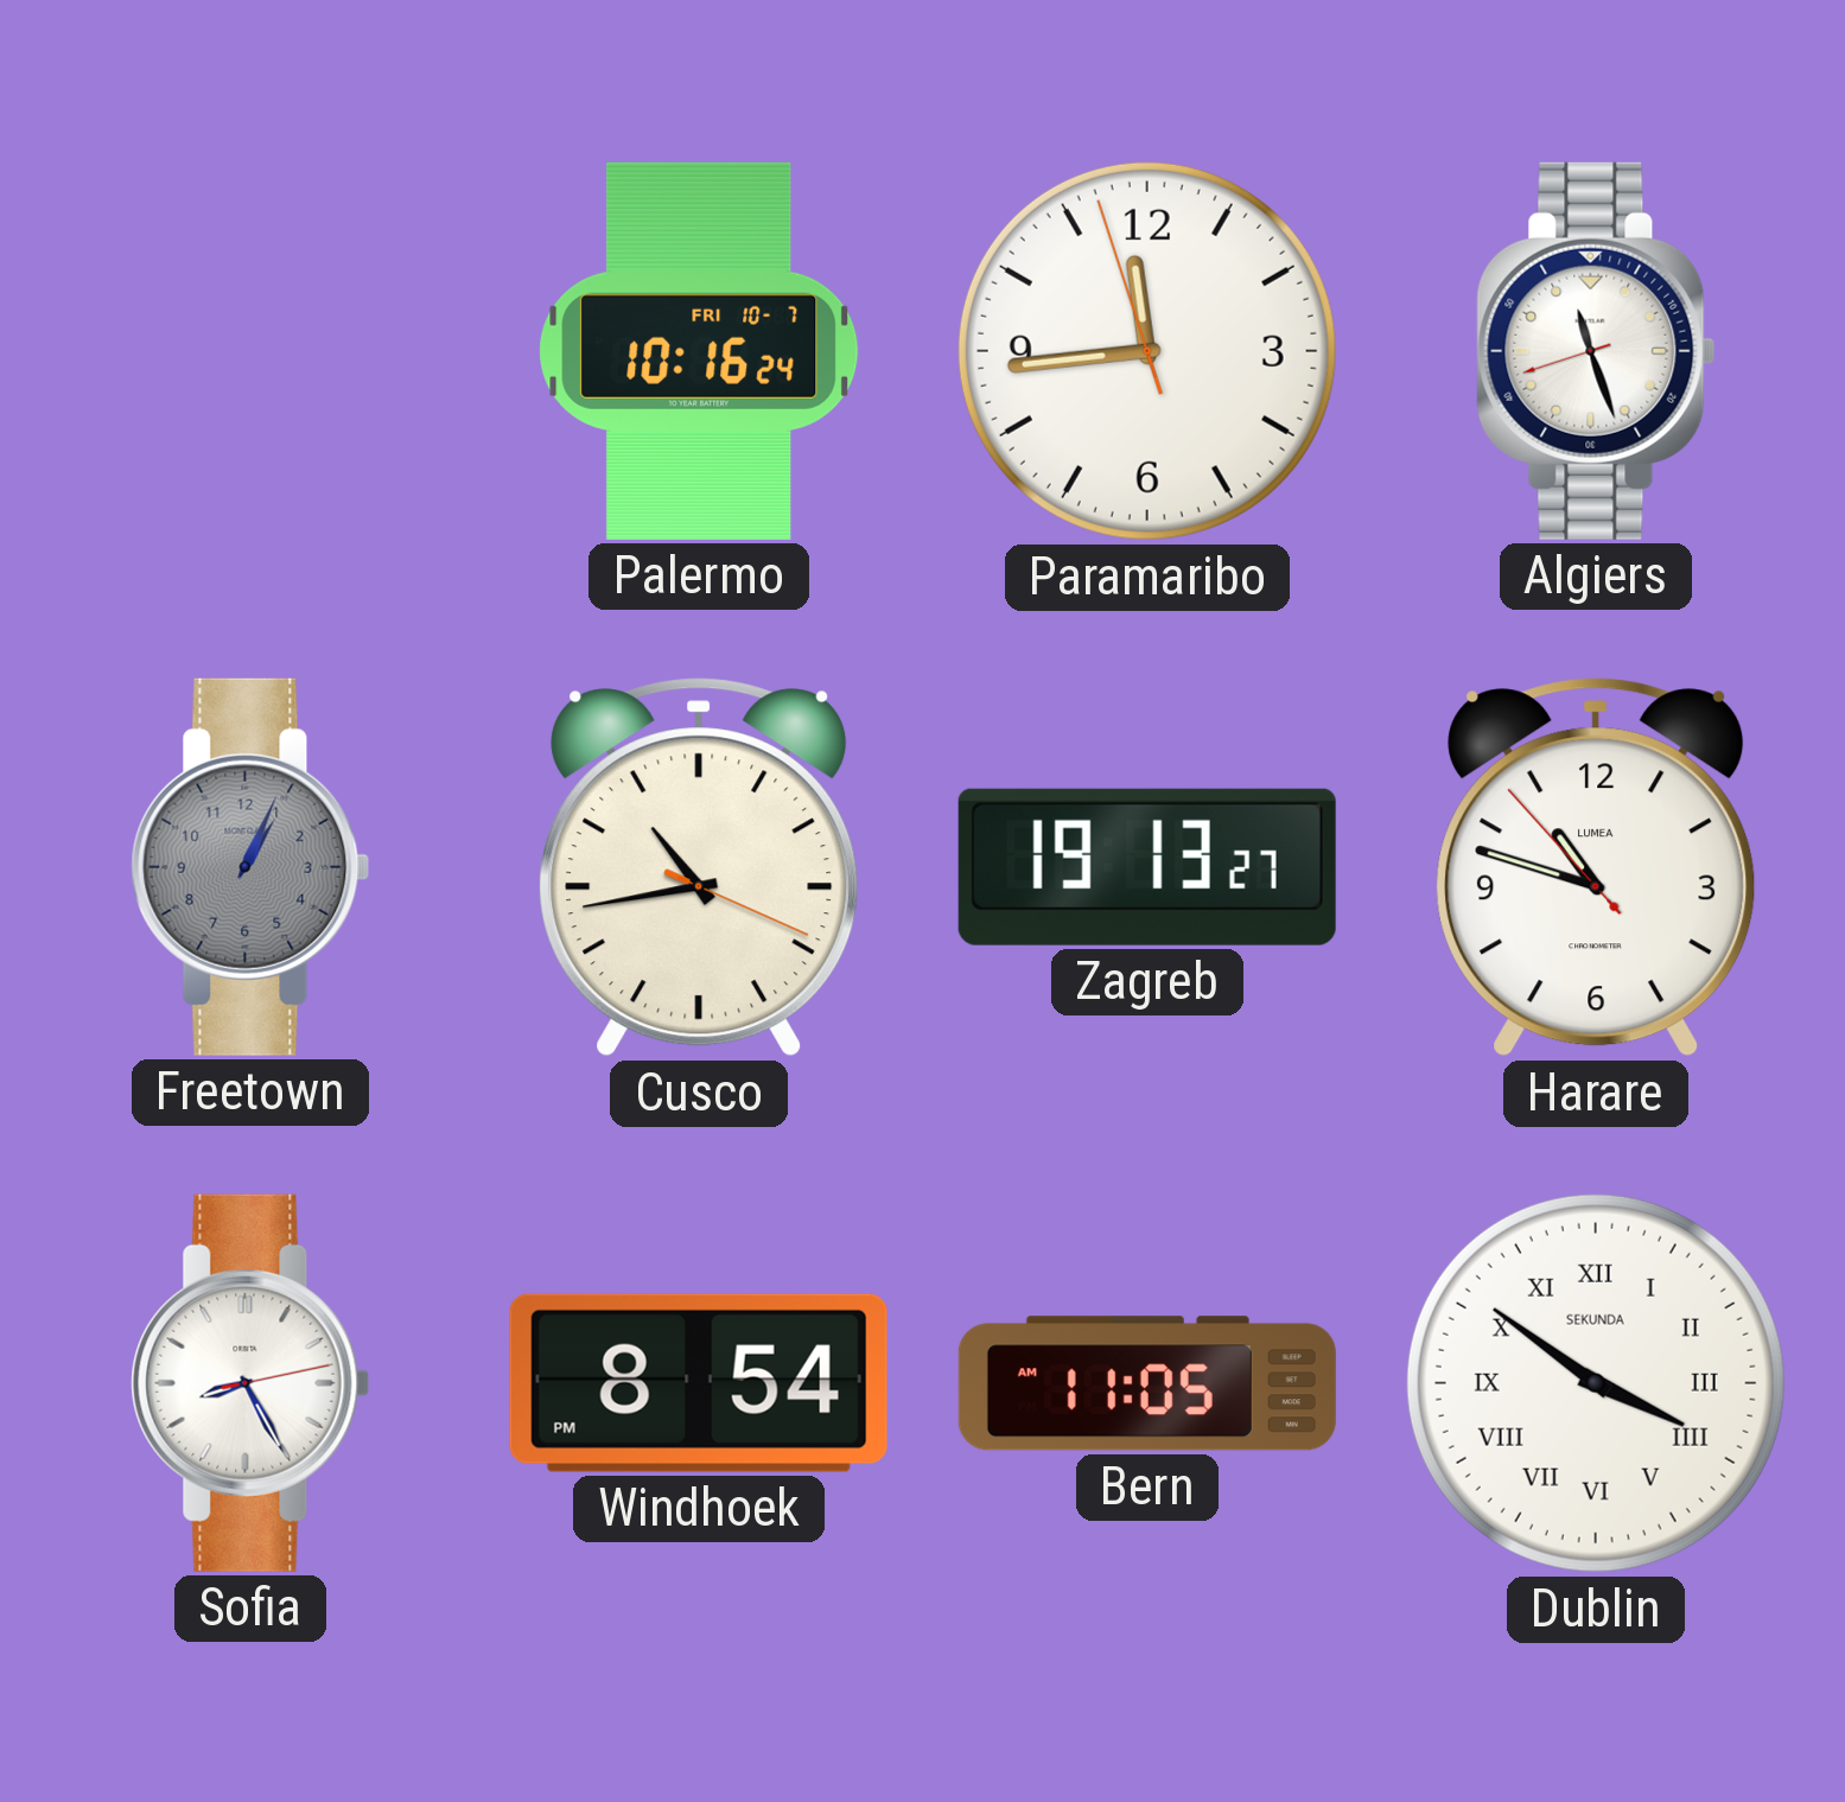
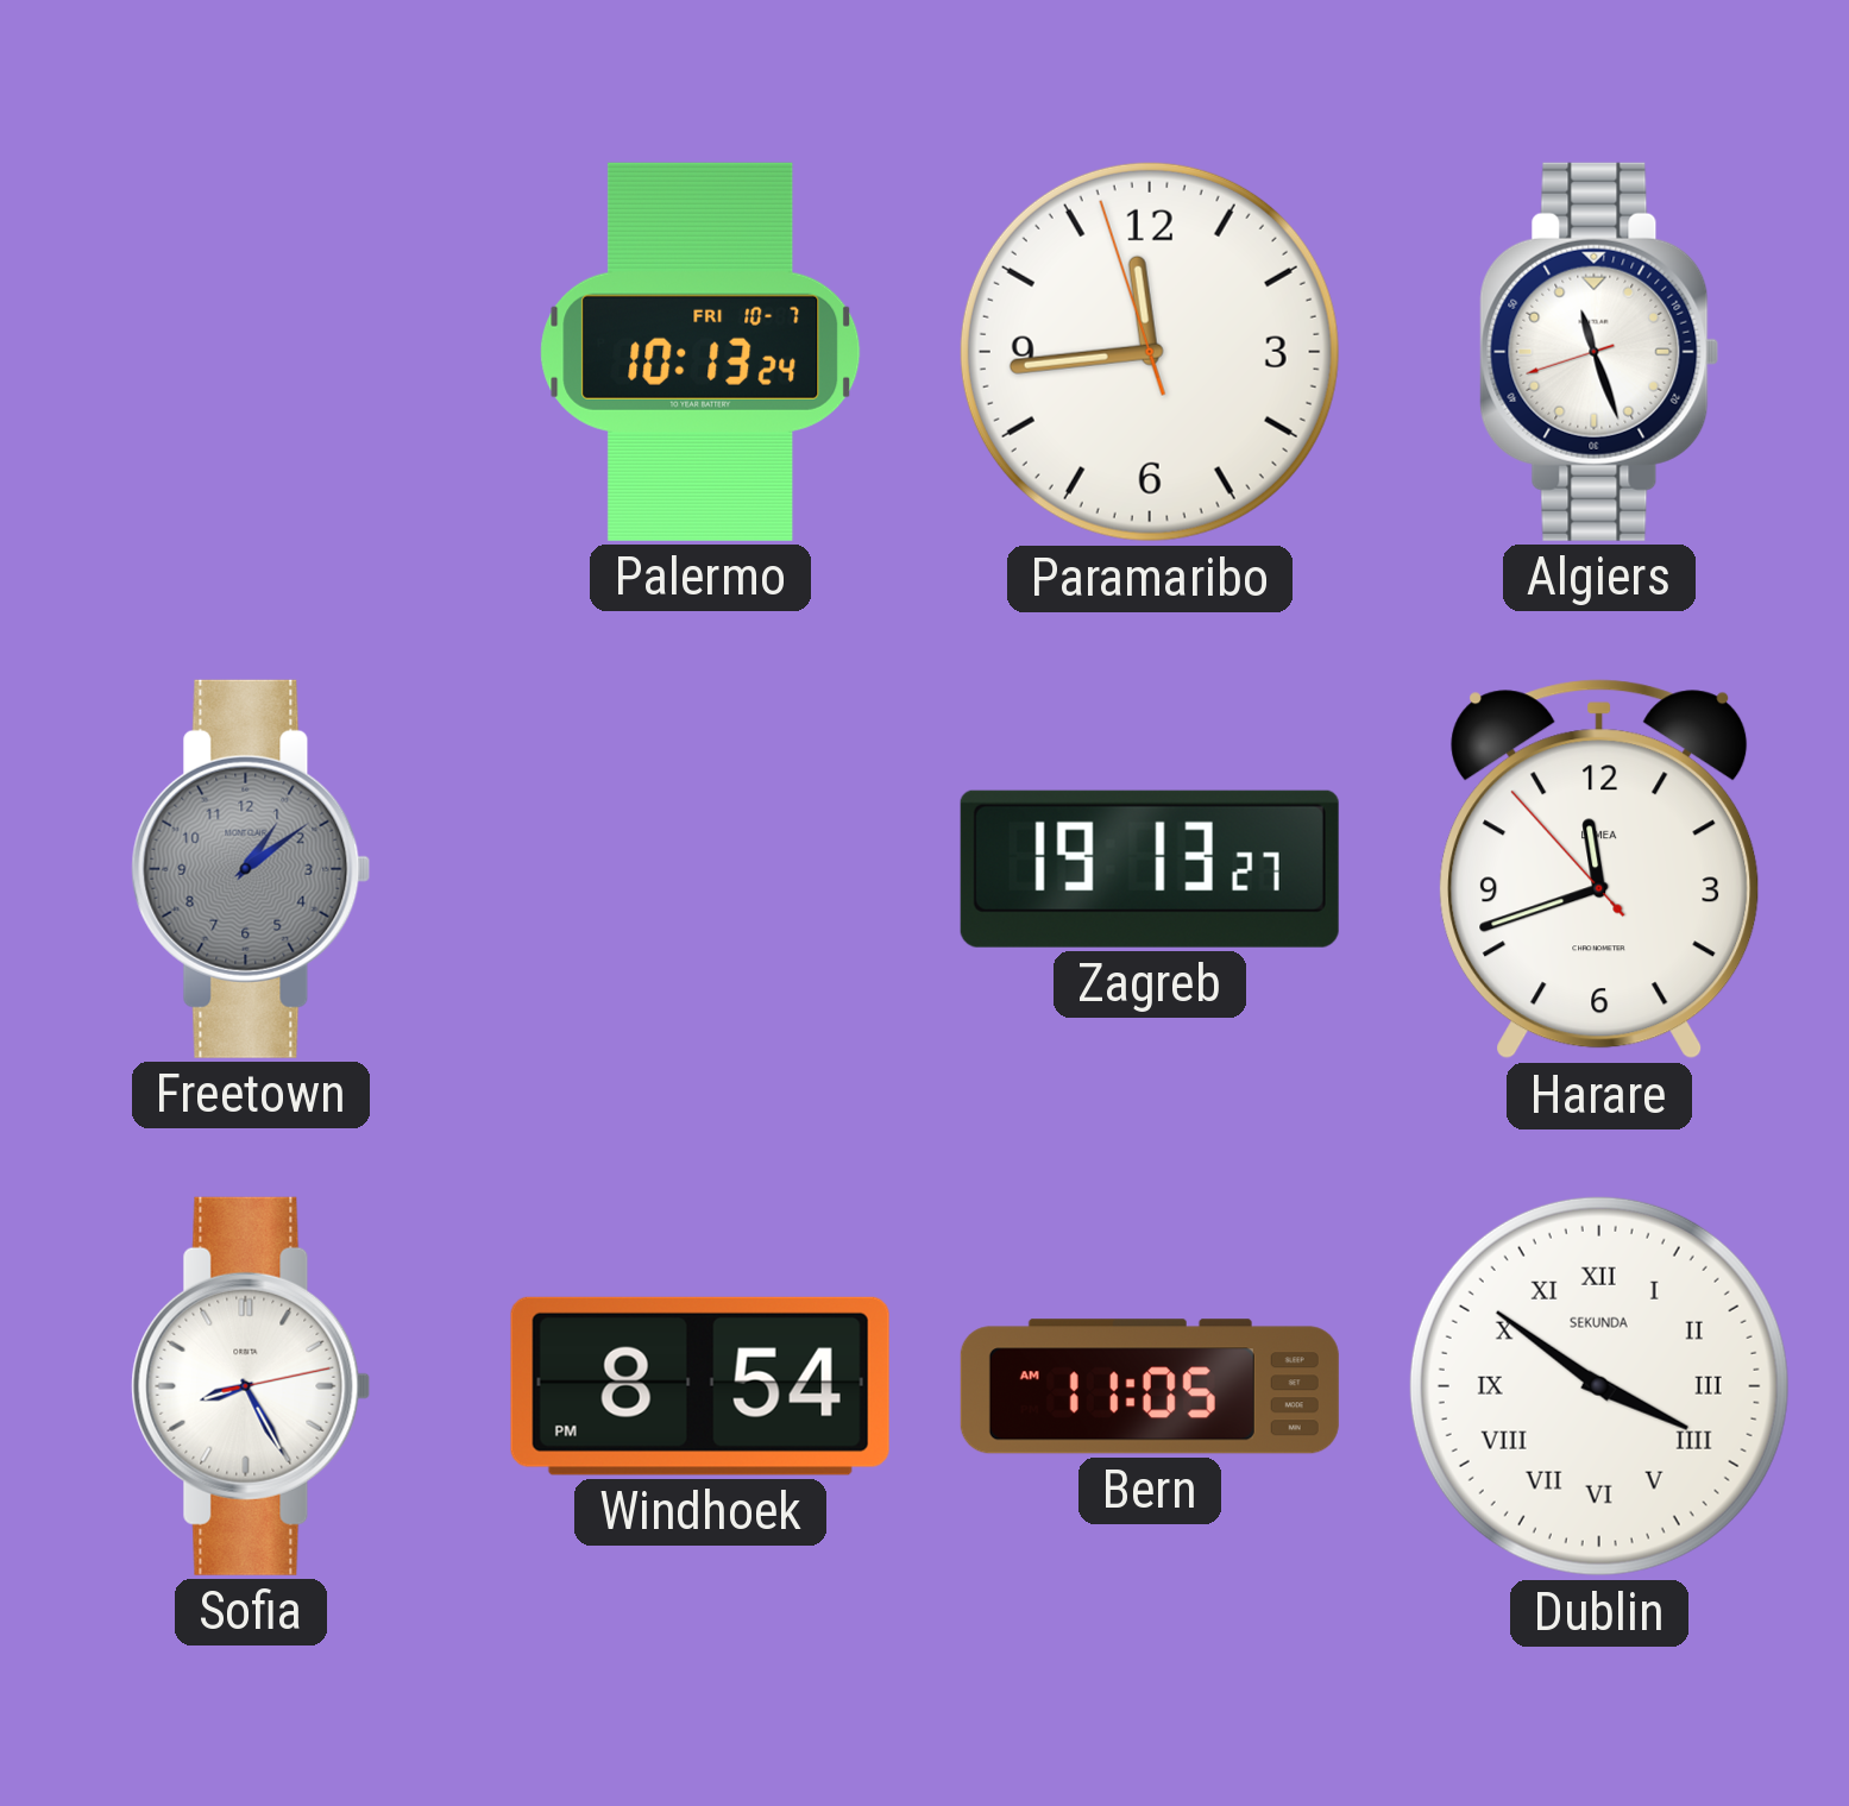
Palermo: 10:16 -> 10:13
Freetown: 1:04 -> 1:09
Cusco: 10:43 -> none
Harare: 10:47 -> 11:41
